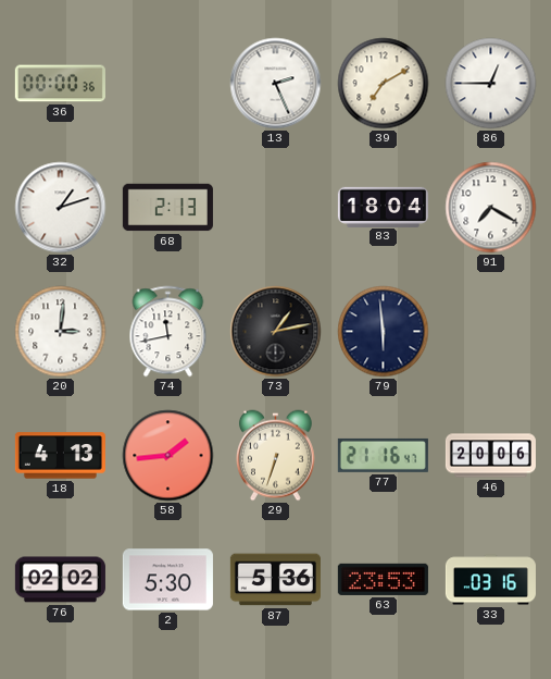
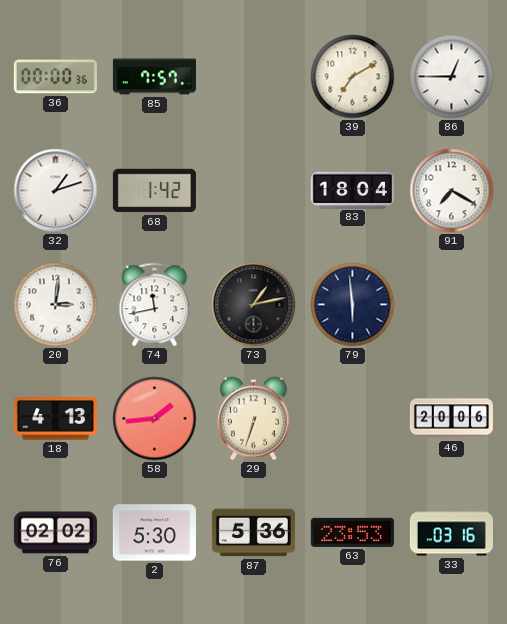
85: none -> 7:57
13: 2:26 -> none
68: 2:13 -> 1:42
77: 21:16 -> none
